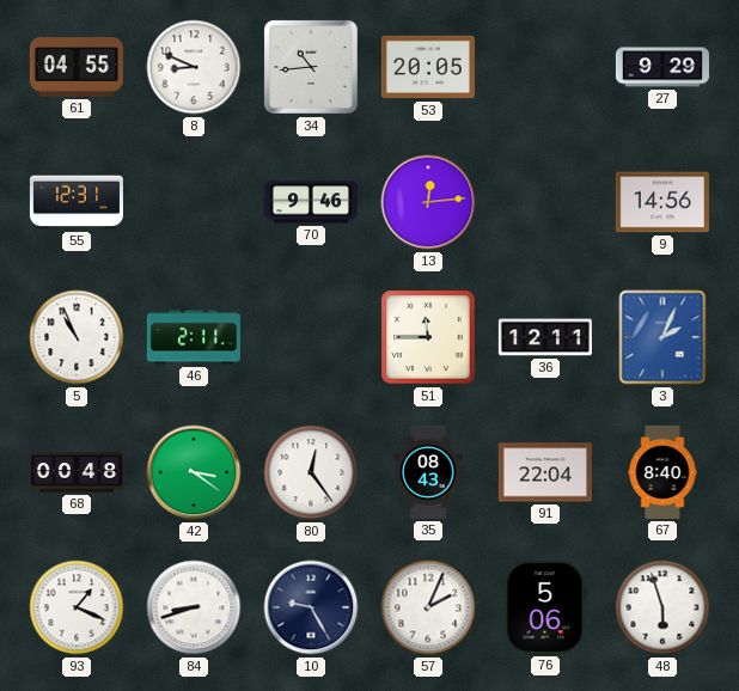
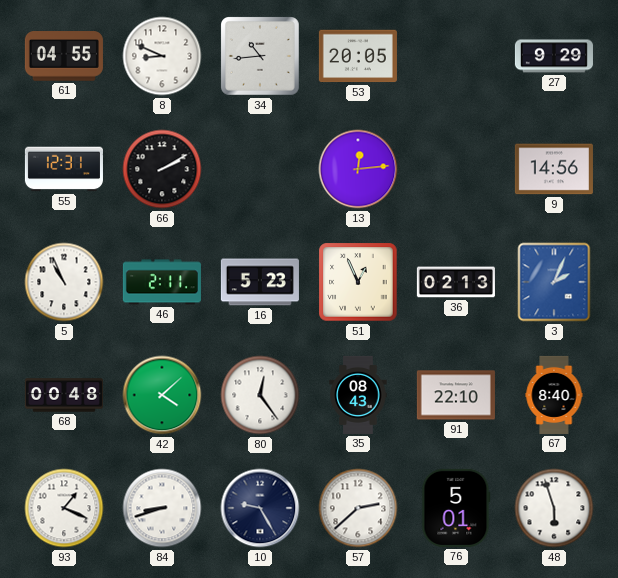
66: none -> 2:10
70: 9:46 -> none
16: none -> 5:23
51: 11:45 -> 12:56
36: 12:11 -> 02:13
42: 3:21 -> 4:08
91: 22:04 -> 22:10
57: 2:04 -> 2:38
76: 5:06 -> 5:01
